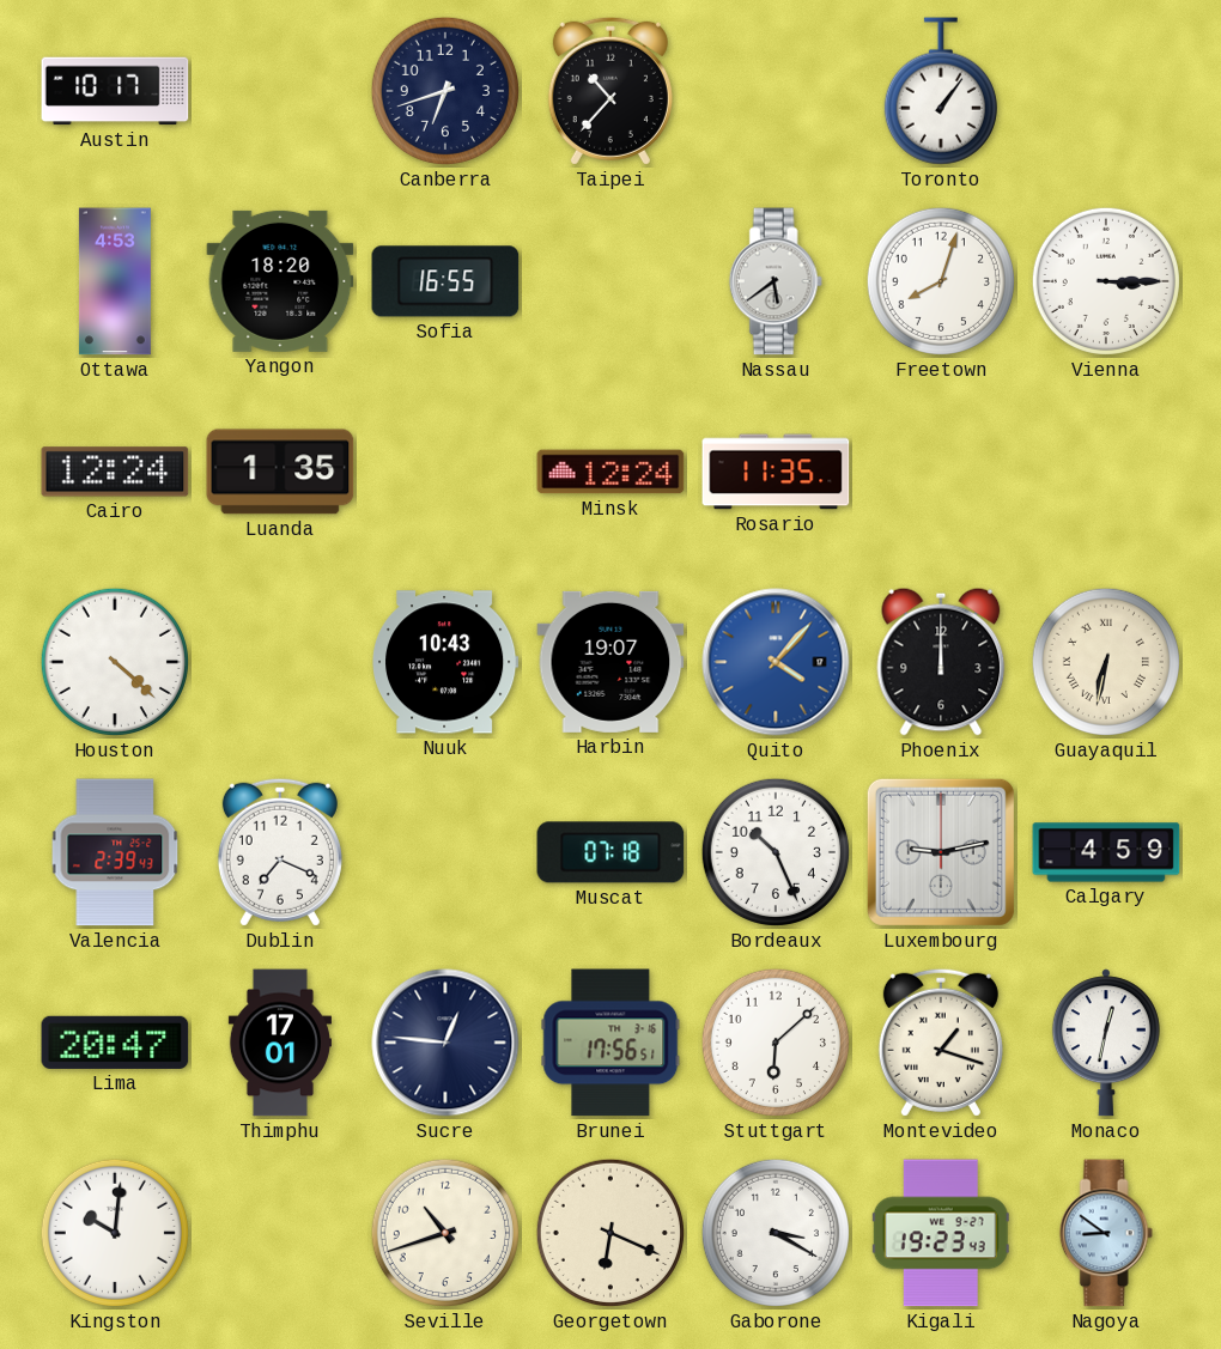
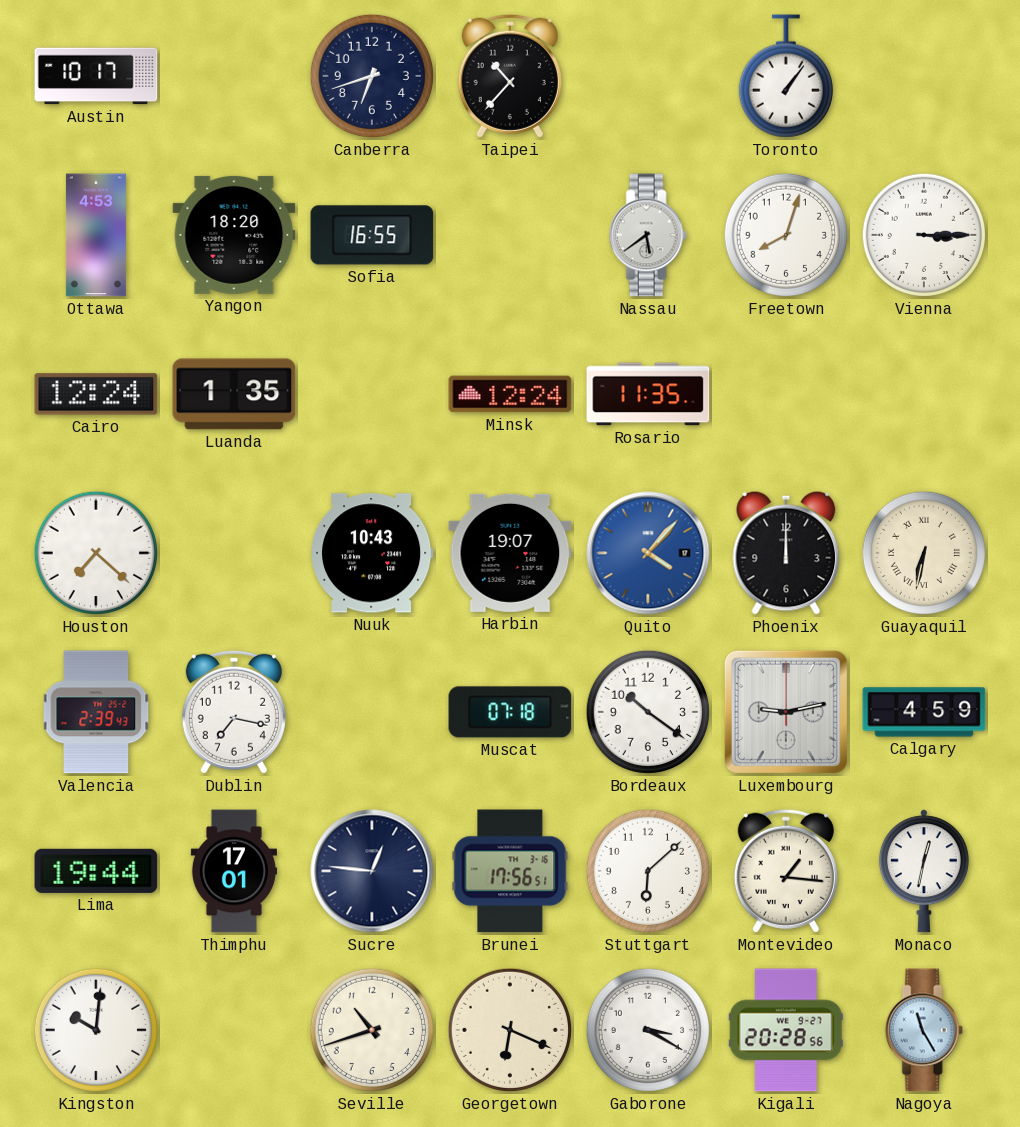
Houston: 4:22 -> 7:22
Dublin: 7:19 -> 7:17
Bordeaux: 10:26 -> 10:21
Lima: 20:47 -> 19:44
Montevideo: 1:18 -> 1:16
Kigali: 19:23 -> 20:28
Nagoya: 8:51 -> 11:25
